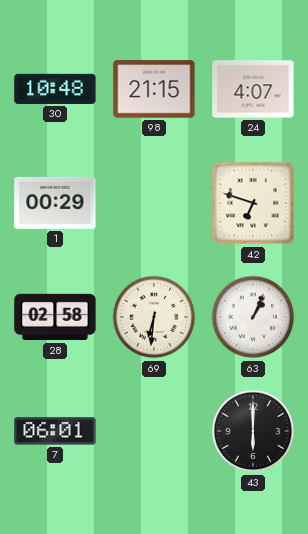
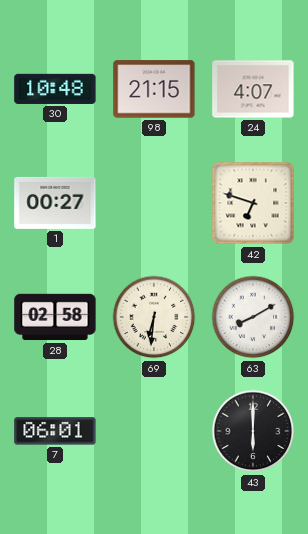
1: 00:29 -> 00:27
63: 1:04 -> 8:10
